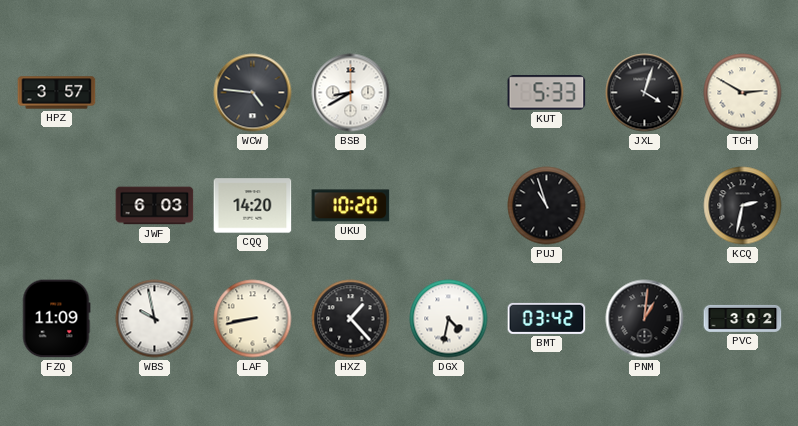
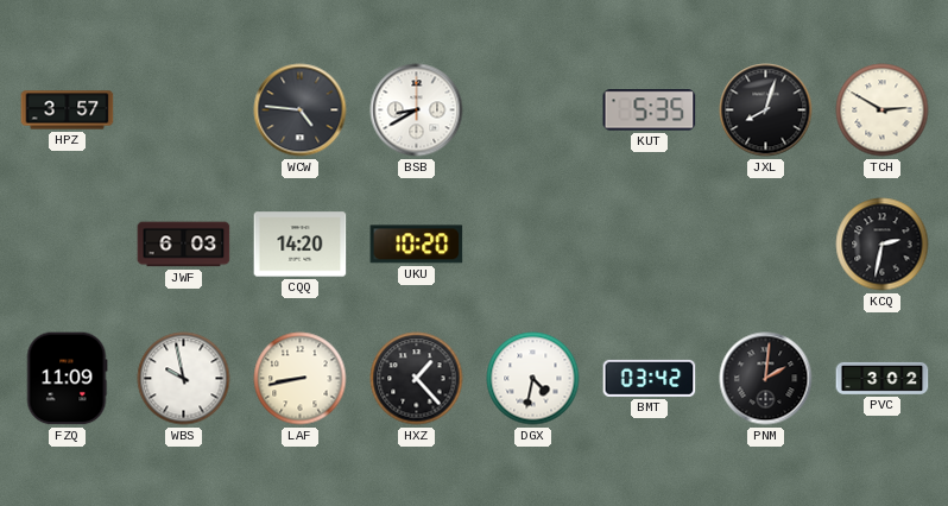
KUT: 5:33 -> 5:35
JXL: 4:03 -> 8:03
PUJ: 10:57 -> none
PNM: 1:01 -> 2:01
